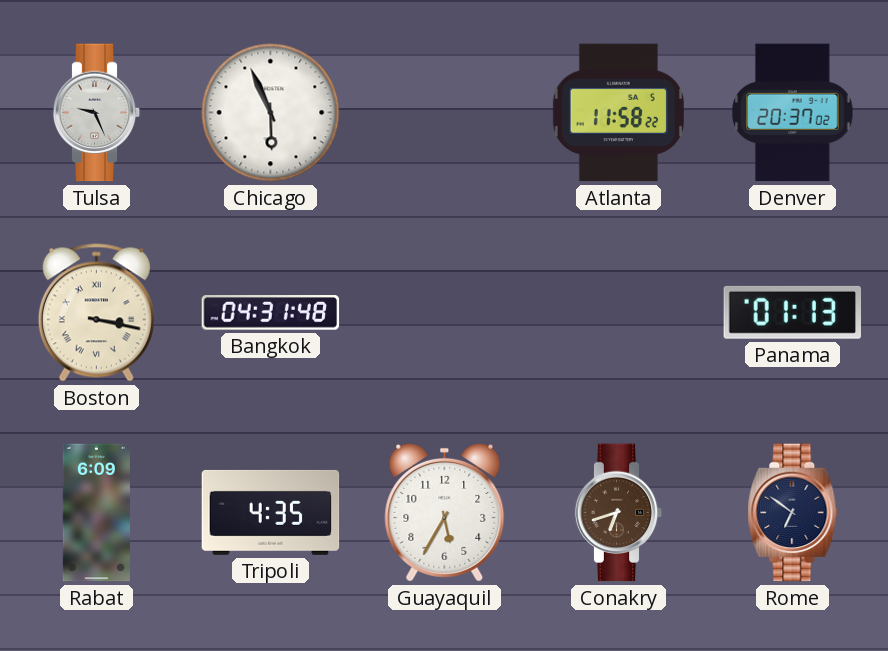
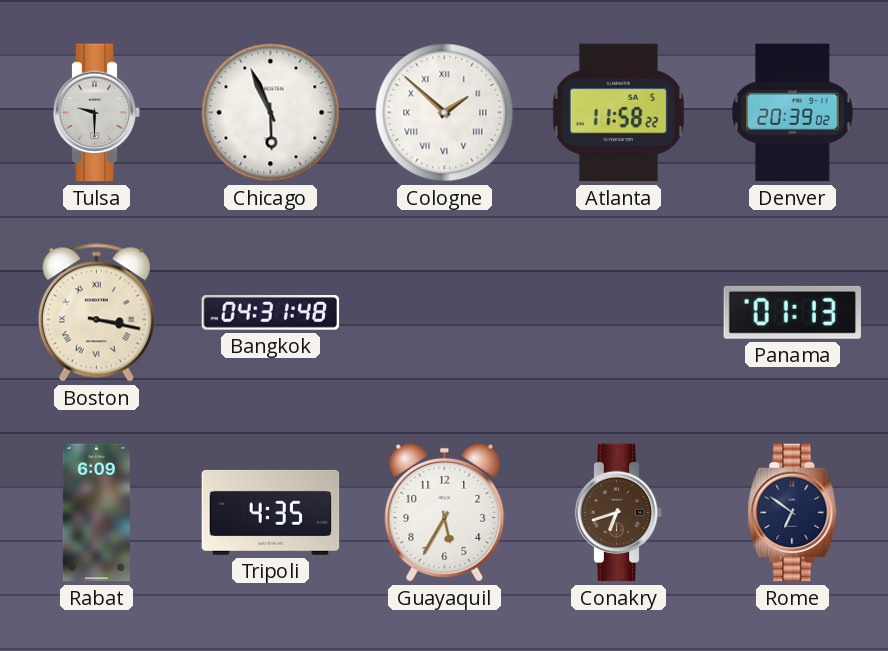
Tulsa: 9:26 -> 9:30
Cologne: none -> 1:52
Denver: 20:37 -> 20:39
